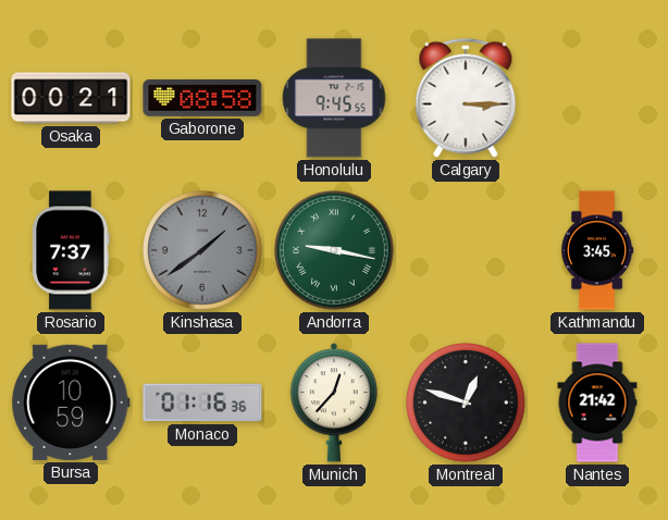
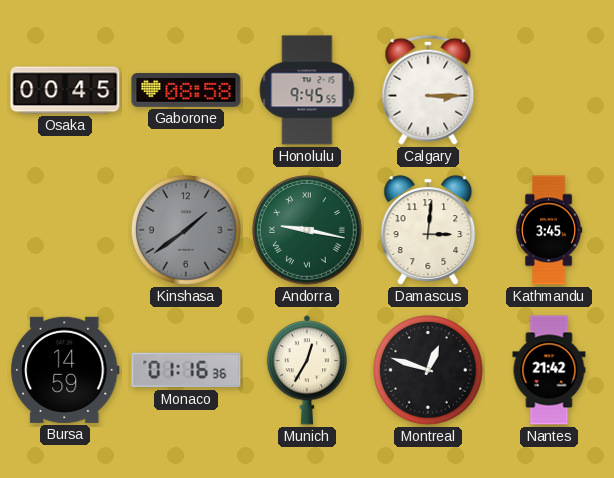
Osaka: 00:21 -> 00:45
Rosario: 7:37 -> none
Damascus: none -> 3:01
Bursa: 10:59 -> 14:59
Munich: 12:37 -> 12:35
